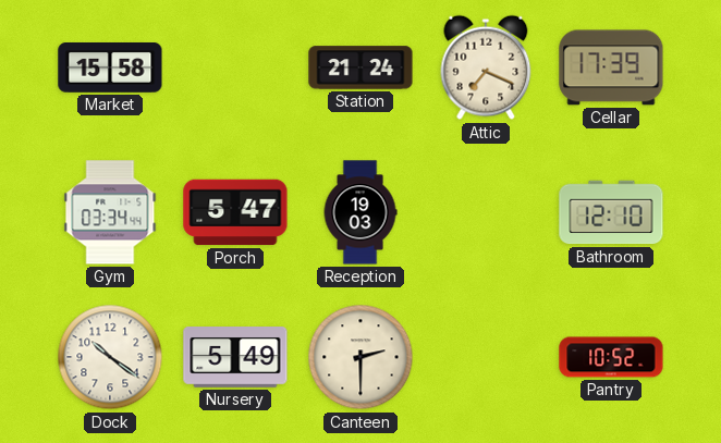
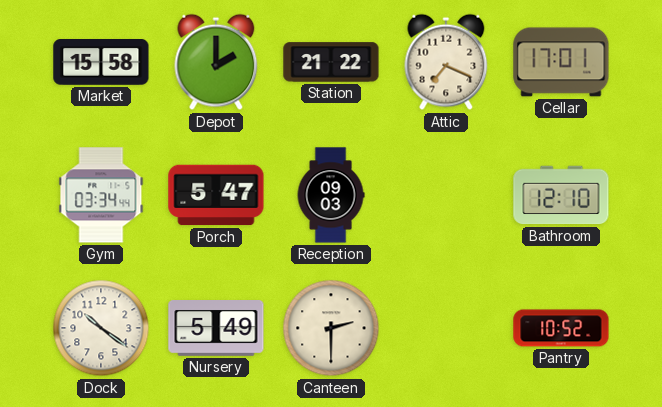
Depot: none -> 2:00
Station: 21:24 -> 21:22
Cellar: 17:39 -> 17:01
Reception: 19:03 -> 09:03
